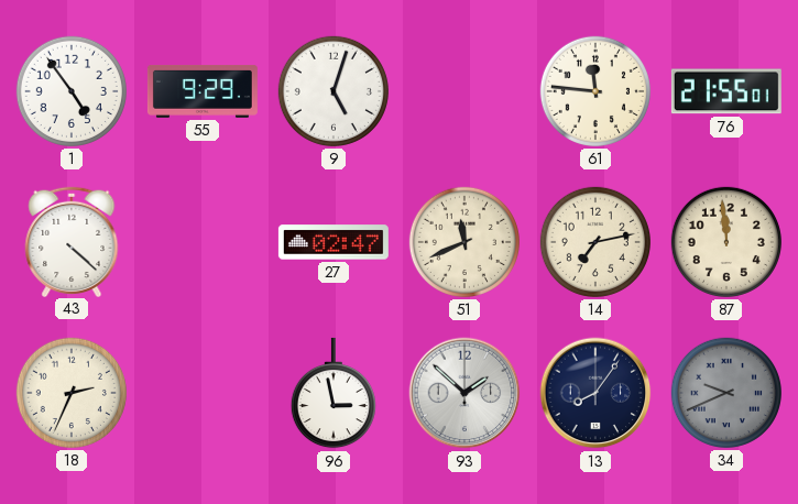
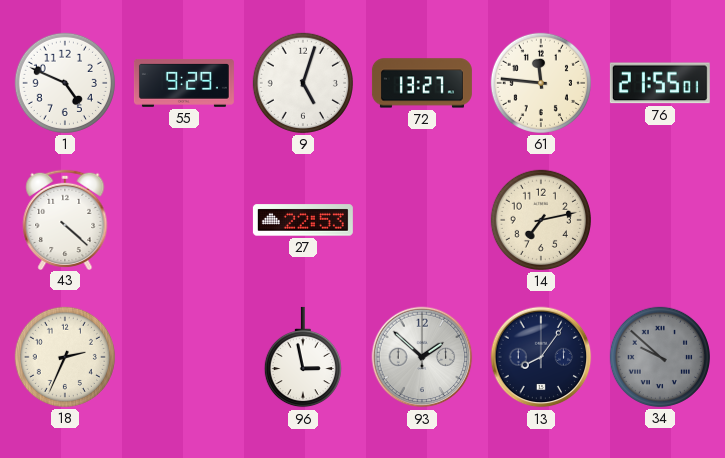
1: 4:54 -> 4:49
72: none -> 13:27
27: 02:47 -> 22:53
51: 11:41 -> none
87: 11:59 -> none
34: 9:41 -> 9:52
